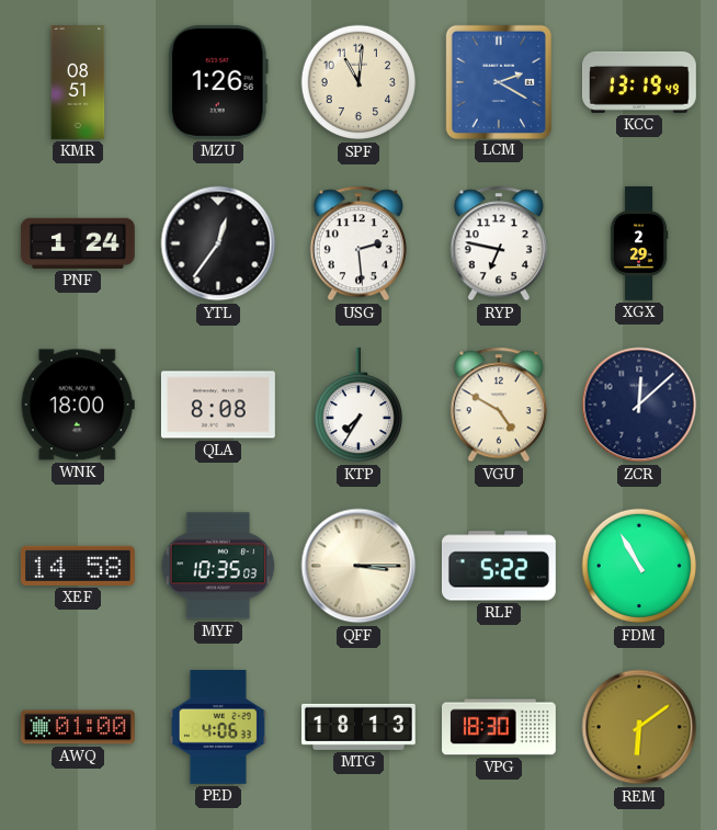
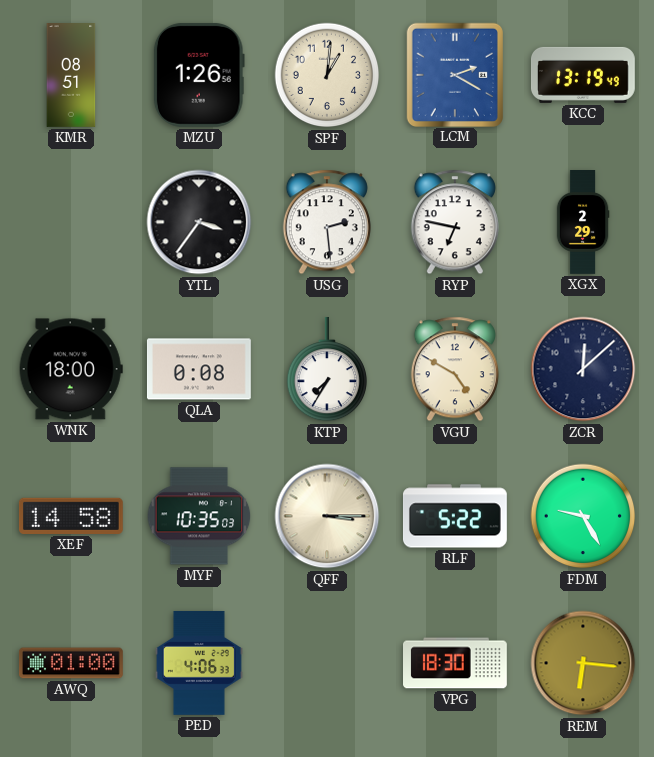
SPF: 11:01 -> 1:01
PNF: 1:24 -> none
YTL: 12:36 -> 3:36
QLA: 8:08 -> 0:08
FDM: 10:55 -> 9:25
MTG: 18:13 -> none
REM: 6:09 -> 6:16
